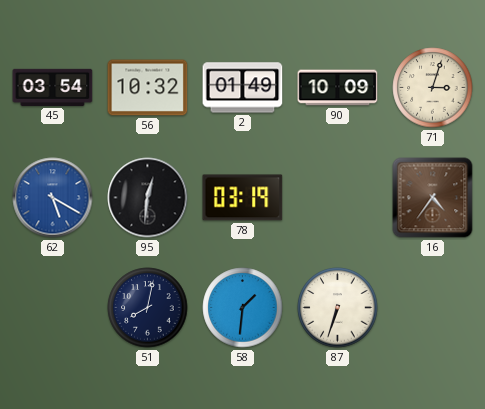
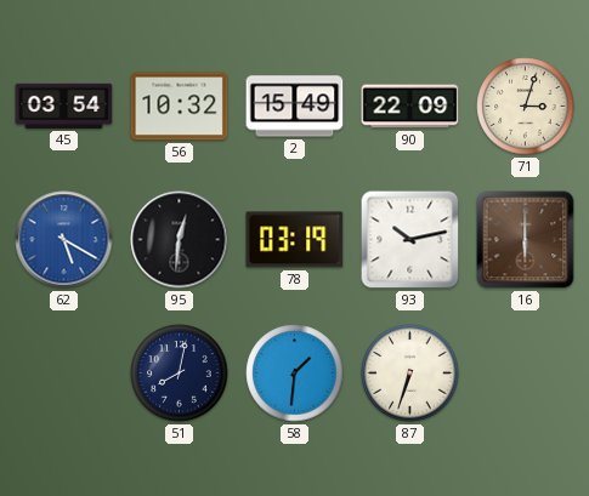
2: 01:49 -> 15:49
90: 10:09 -> 22:09
93: none -> 10:13
16: 4:36 -> 6:00
